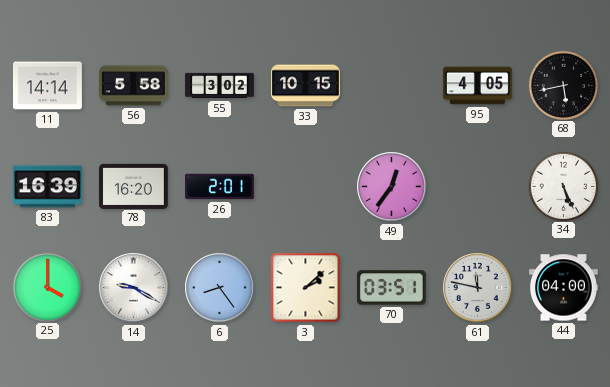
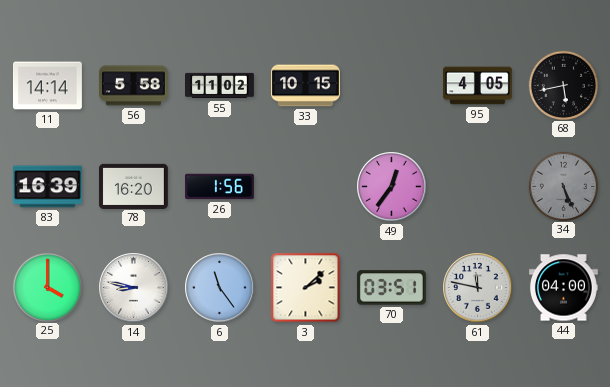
55: 3:02 -> 11:02
26: 2:01 -> 1:56
34 dial: white -> grey
14: 9:20 -> 8:47
6: 8:24 -> 11:24
